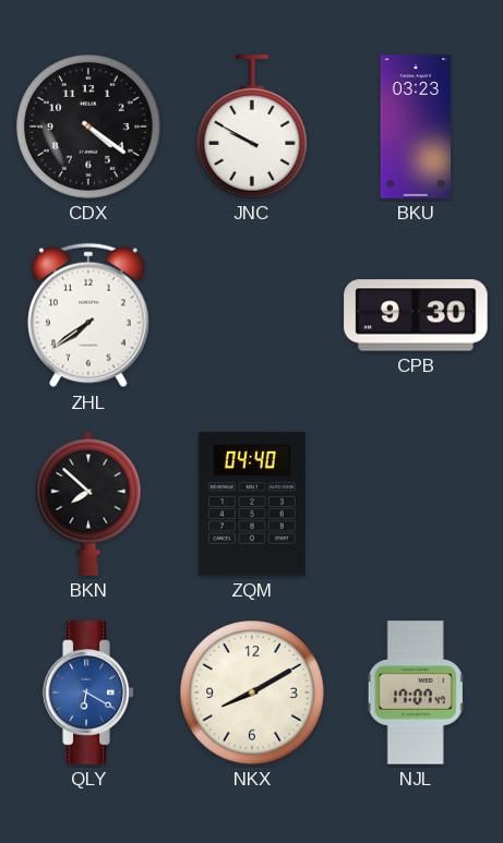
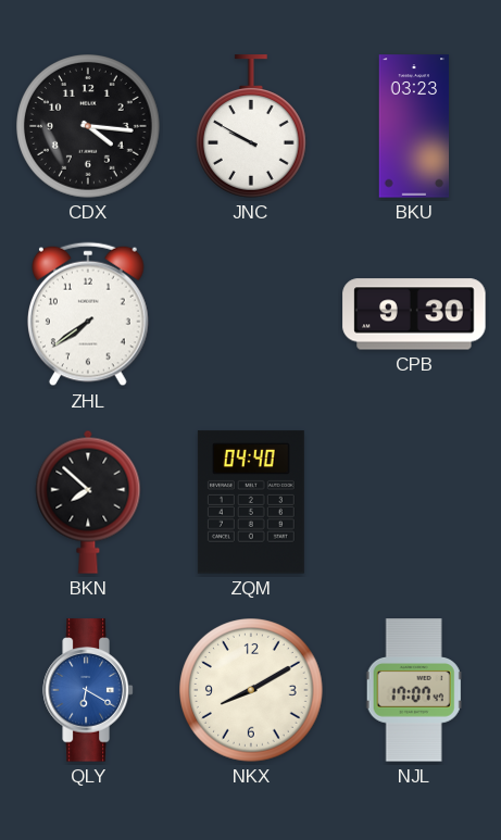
CDX: 4:21 -> 4:16
